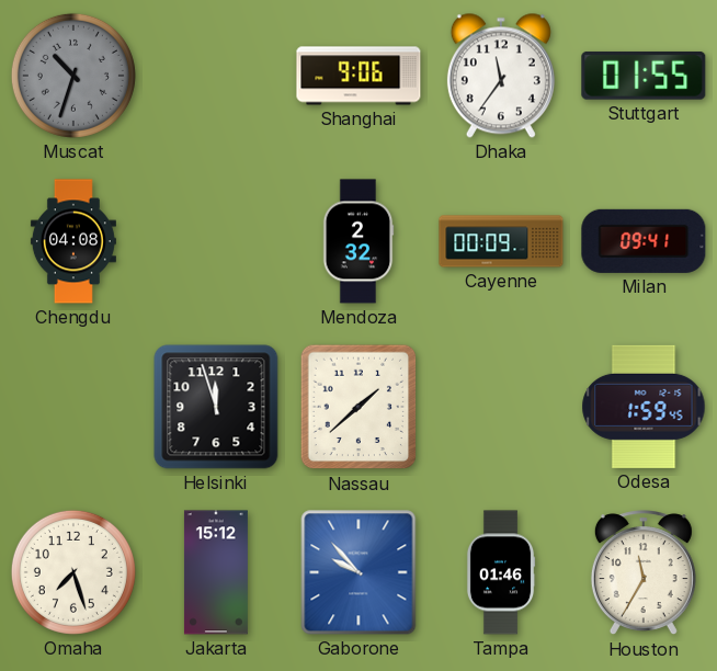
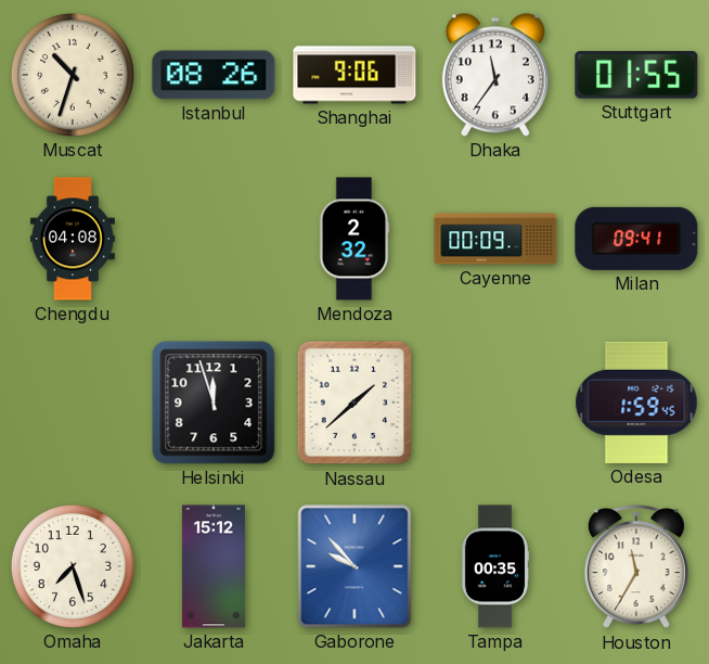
Muscat dial: grey -> cream
Istanbul: none -> 08:26
Tampa: 01:46 -> 00:35
